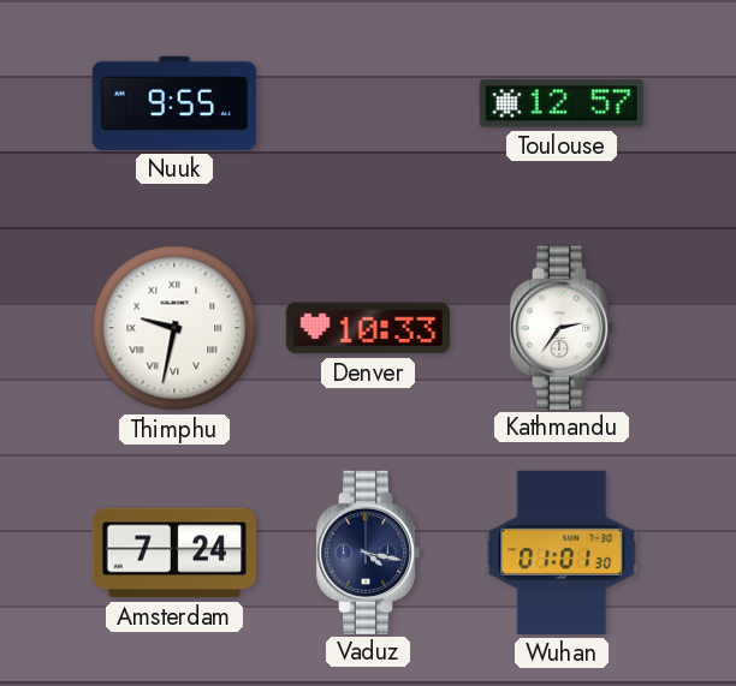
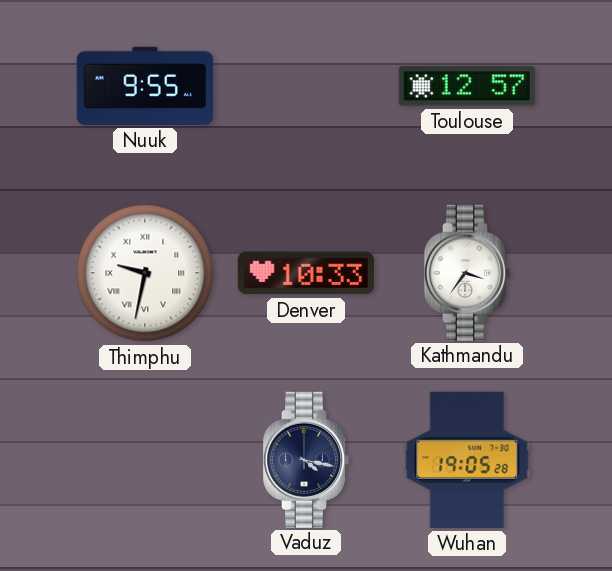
Kathmandu: 2:36 -> 3:36
Amsterdam: 7:24 -> none
Wuhan: 01:01 -> 19:05
